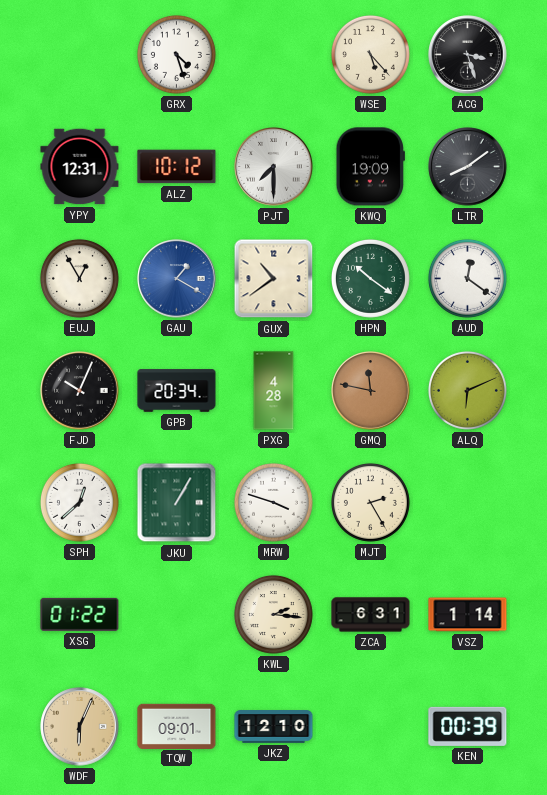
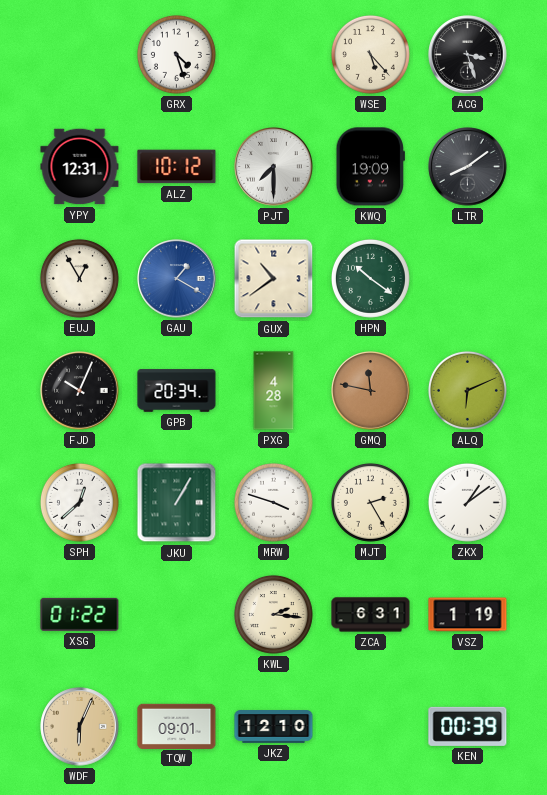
AUD: 12:21 -> none
ZKX: none -> 1:09
VSZ: 1:14 -> 1:19
